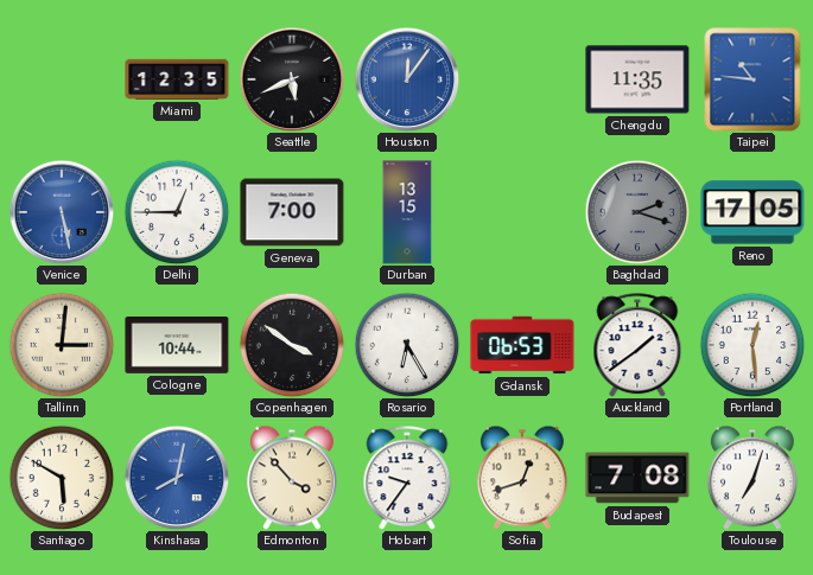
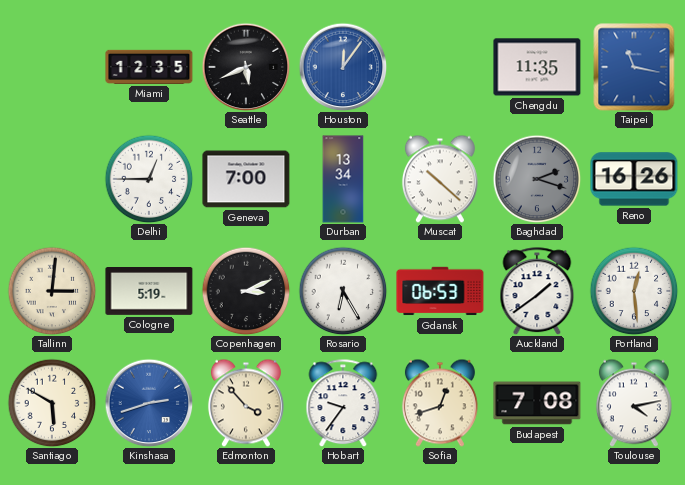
Taipei: 10:46 -> 11:17
Venice: 5:28 -> none
Durban: 13:15 -> 13:34
Muscat: none -> 10:22
Reno: 17:05 -> 16:26
Cologne: 10:44 -> 5:19
Copenhagen: 3:51 -> 3:11
Kinshasa: 8:02 -> 2:42
Toulouse: 7:03 -> 4:13
